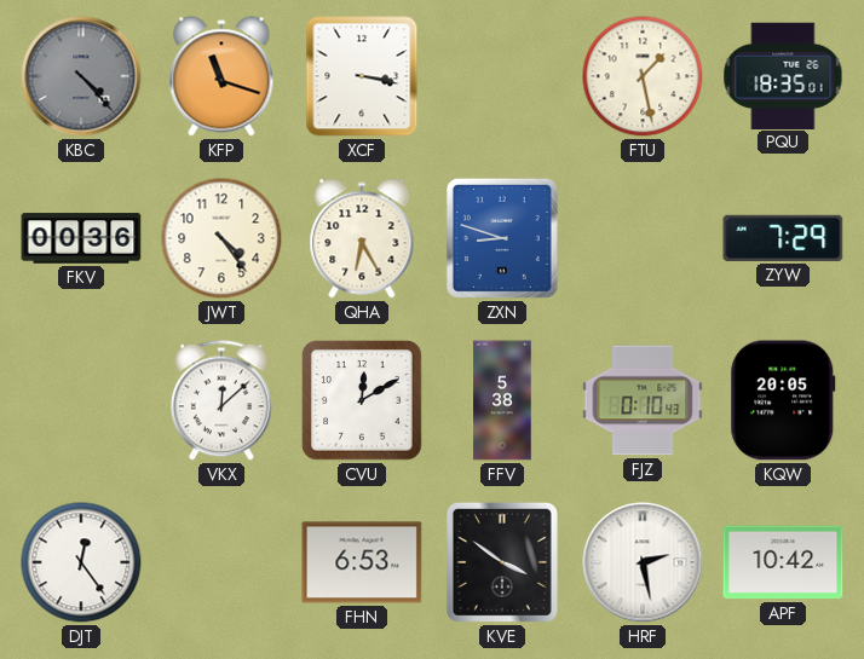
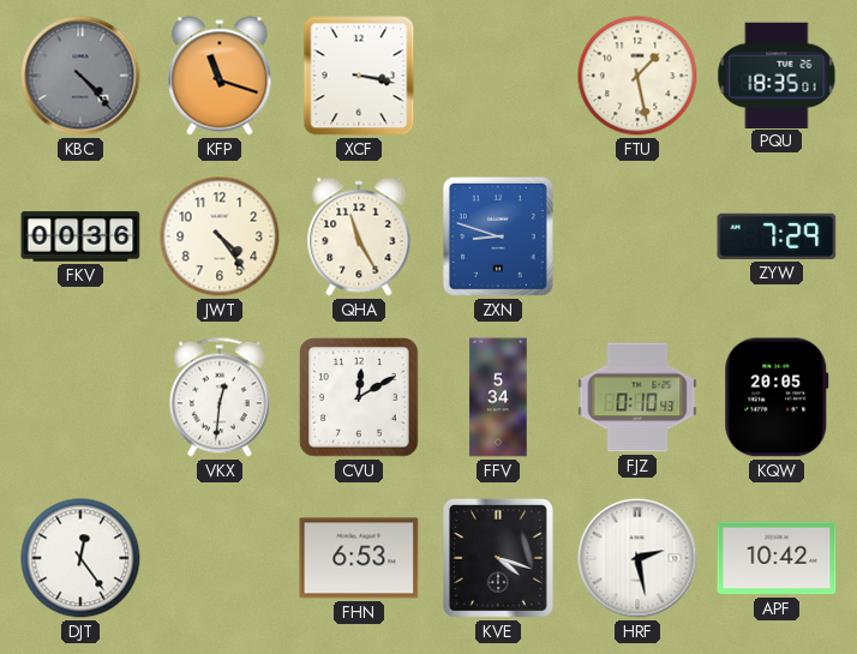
QHA: 6:25 -> 11:25
VKX: 12:08 -> 12:31
FFV: 5:38 -> 5:34
KVE: 3:51 -> 4:18
